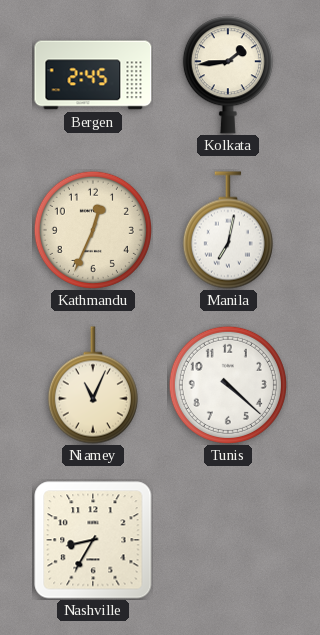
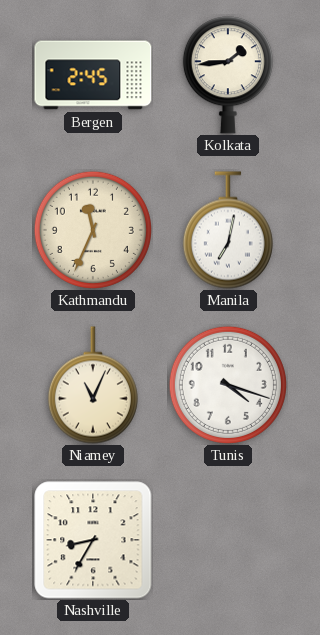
Kathmandu: 12:34 -> 11:34
Tunis: 4:22 -> 4:18
